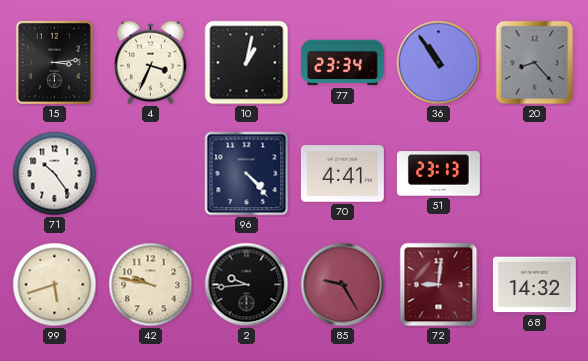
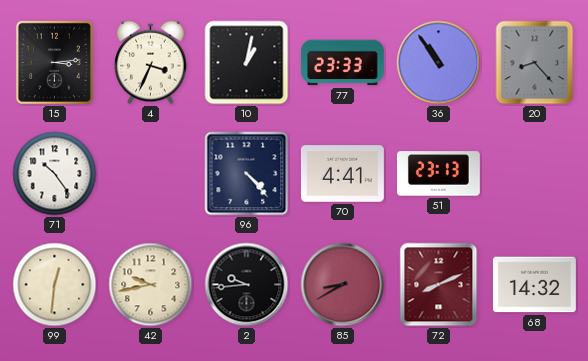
77: 23:34 -> 23:33
99: 5:42 -> 12:31
42: 9:47 -> 9:43
85: 9:25 -> 8:40
72: 9:01 -> 8:11
